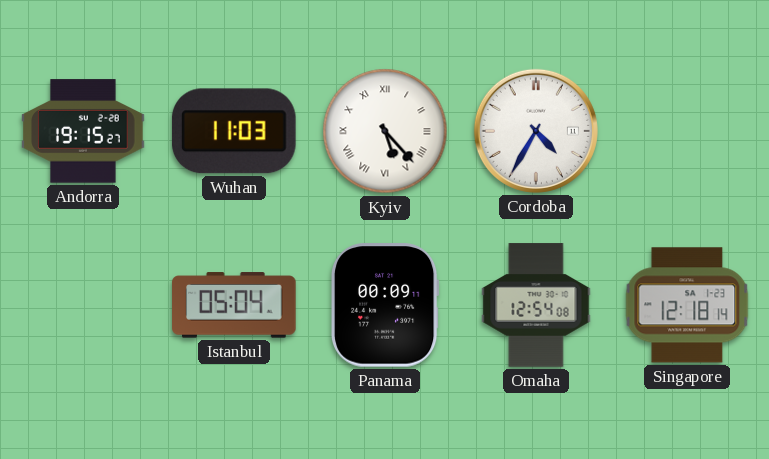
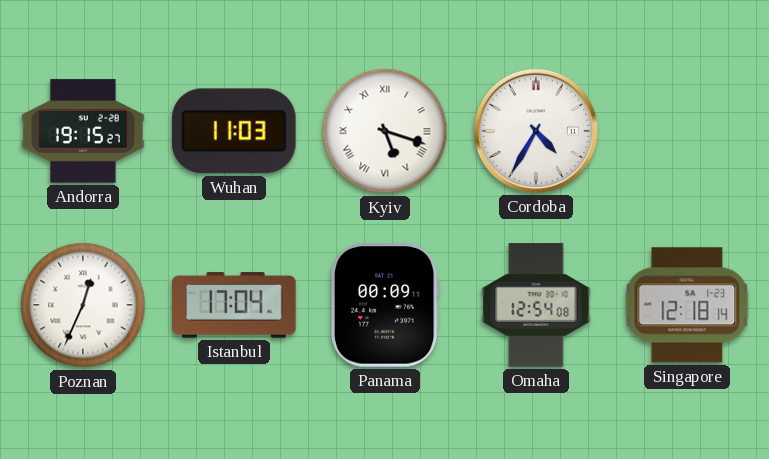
Kyiv: 5:23 -> 5:18
Poznan: none -> 12:34
Istanbul: 05:04 -> 17:04
